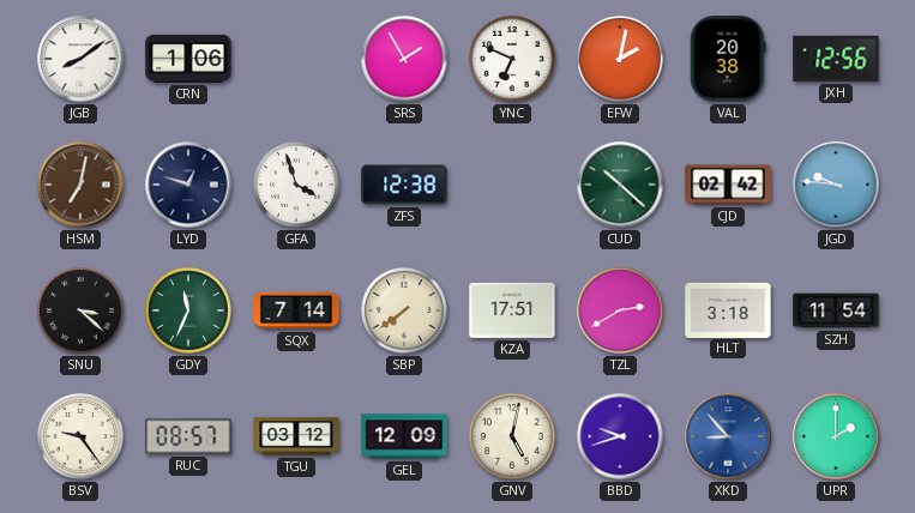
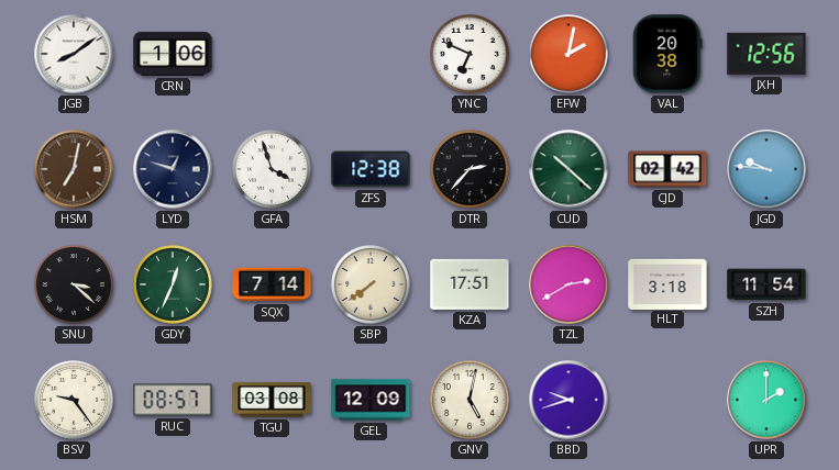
SRS: 1:55 -> none
DTR: none -> 2:37
GDY: 11:34 -> 12:34
TGU: 03:12 -> 03:08
XKD: 8:53 -> none
